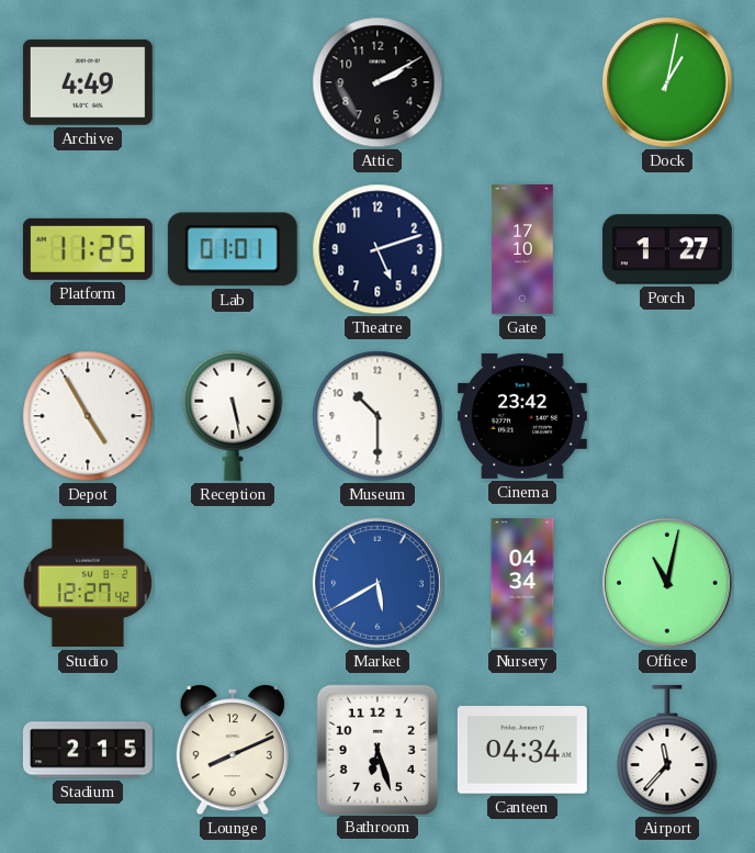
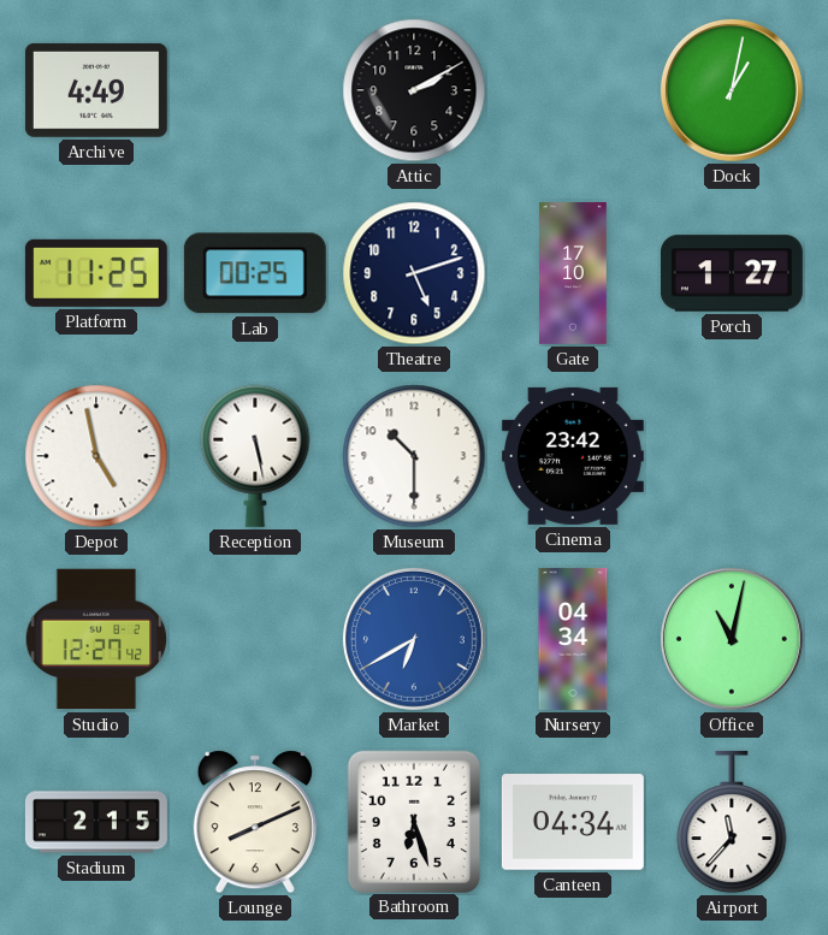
Lab: 01:01 -> 00:25
Depot: 4:55 -> 4:58
Market: 5:40 -> 6:40
